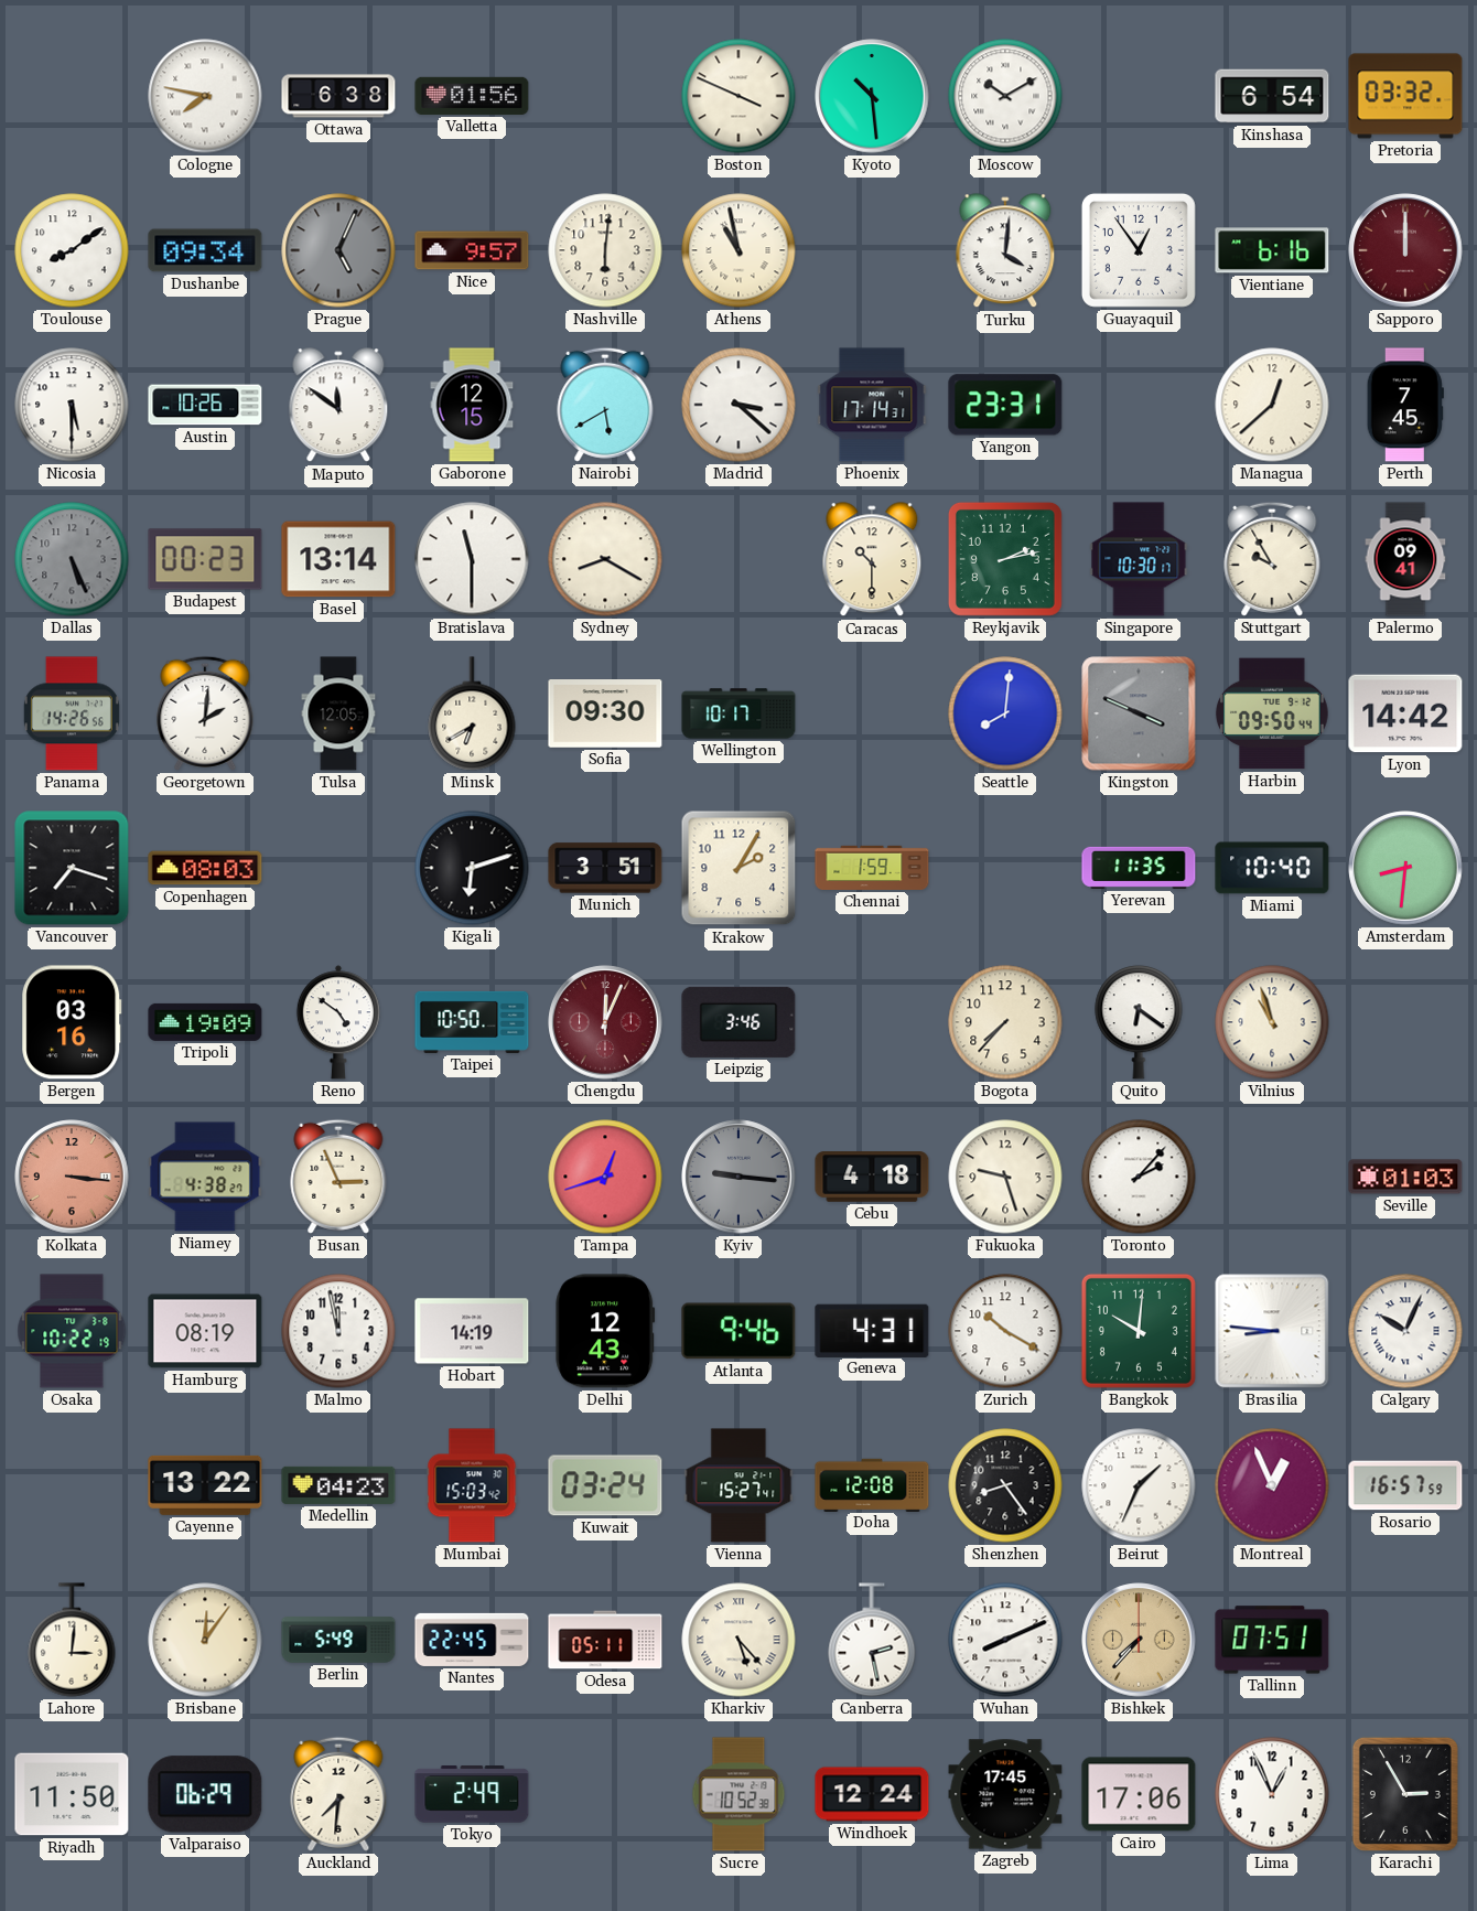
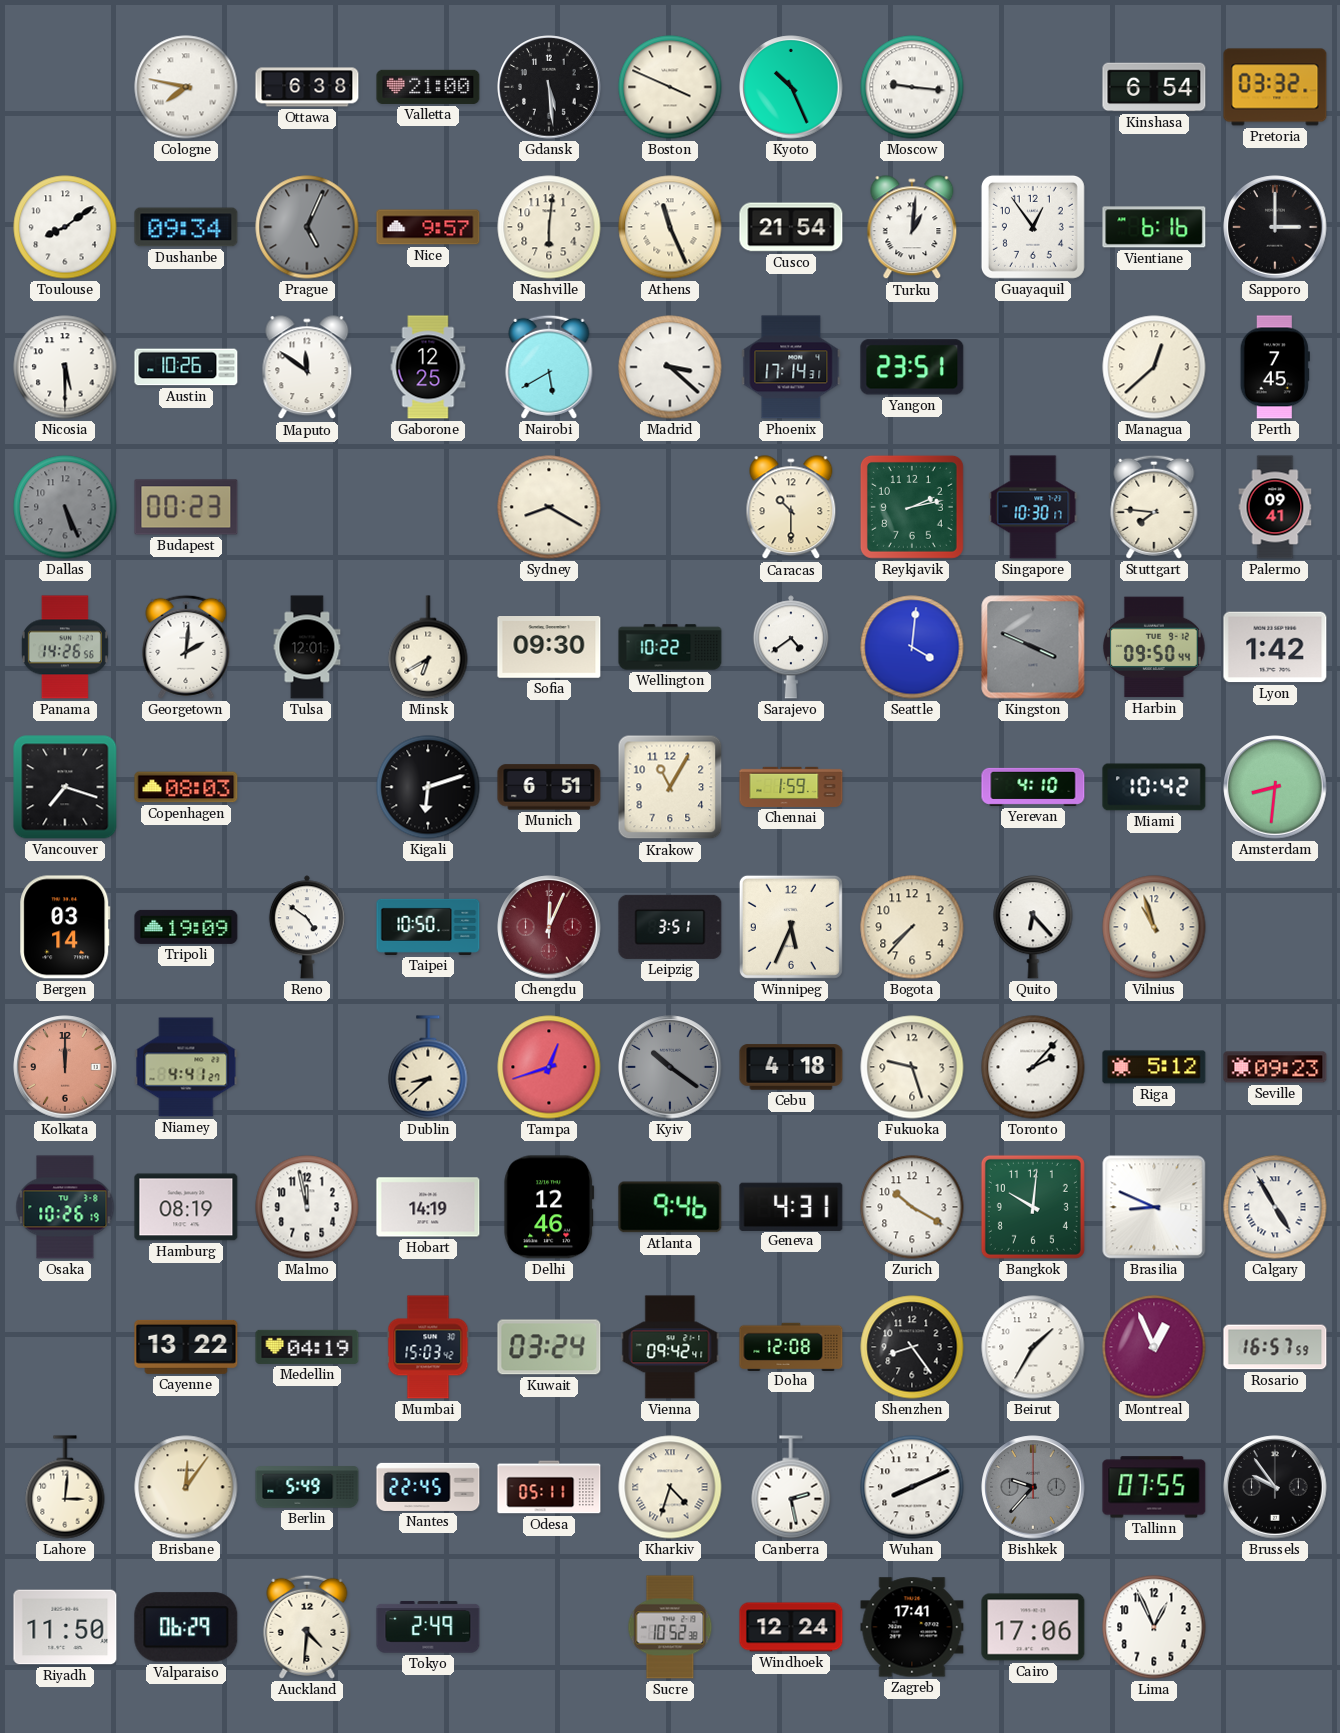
Valletta: 01:56 -> 21:00
Gdansk: none -> 5:29
Kyoto: 10:29 -> 10:26
Moscow: 10:10 -> 9:16
Athens: 10:58 -> 11:26
Cusco: none -> 21:54
Turku: 4:01 -> 1:01
Sapporo: 12:00 -> 3:00
Sapporo dial: burgundy -> black
Gaborone: 12:15 -> 12:25
Yangon: 23:31 -> 23:51
Basel: 13:14 -> none
Bratislava: 11:30 -> none
Stuttgart: 9:55 -> 7:46
Tulsa: 12:05 -> 12:01
Wellington: 10:17 -> 10:22
Sarajevo: none -> 4:39
Seattle: 8:01 -> 4:01
Lyon: 14:42 -> 1:42
Munich: 3:51 -> 6:51
Krakow: 2:05 -> 11:05
Yerevan: 11:35 -> 4:10
Miami: 10:40 -> 10:42
Bergen: 03:16 -> 03:14
Leipzig: 3:46 -> 3:51
Winnipeg: none -> 5:34
Quito: 6:21 -> 6:23
Kolkata: 3:16 -> 12:00
Niamey: 4:38 -> 4:41
Busan: 2:56 -> none
Dublin: none -> 8:38
Kyiv: 9:16 -> 10:21
Riga: none -> 5:12
Seville: 01:03 -> 09:23
Osaka: 10:22 -> 10:26
Delhi: 12:43 -> 12:46
Brasilia: 8:46 -> 8:49
Calgary: 10:04 -> 4:55
Medellin: 04:23 -> 04:19
Vienna: 15:27 -> 09:42
Beirut: 1:34 -> 1:35
Kharkiv: 5:23 -> 4:33
Bishkek: 7:37 -> 9:37
Bishkek dial: champagne -> grey
Tallinn: 07:51 -> 07:55
Brussels: none -> 9:54
Auckland: 7:31 -> 4:31
Zagreb: 17:45 -> 17:41
Karachi: 2:55 -> none
